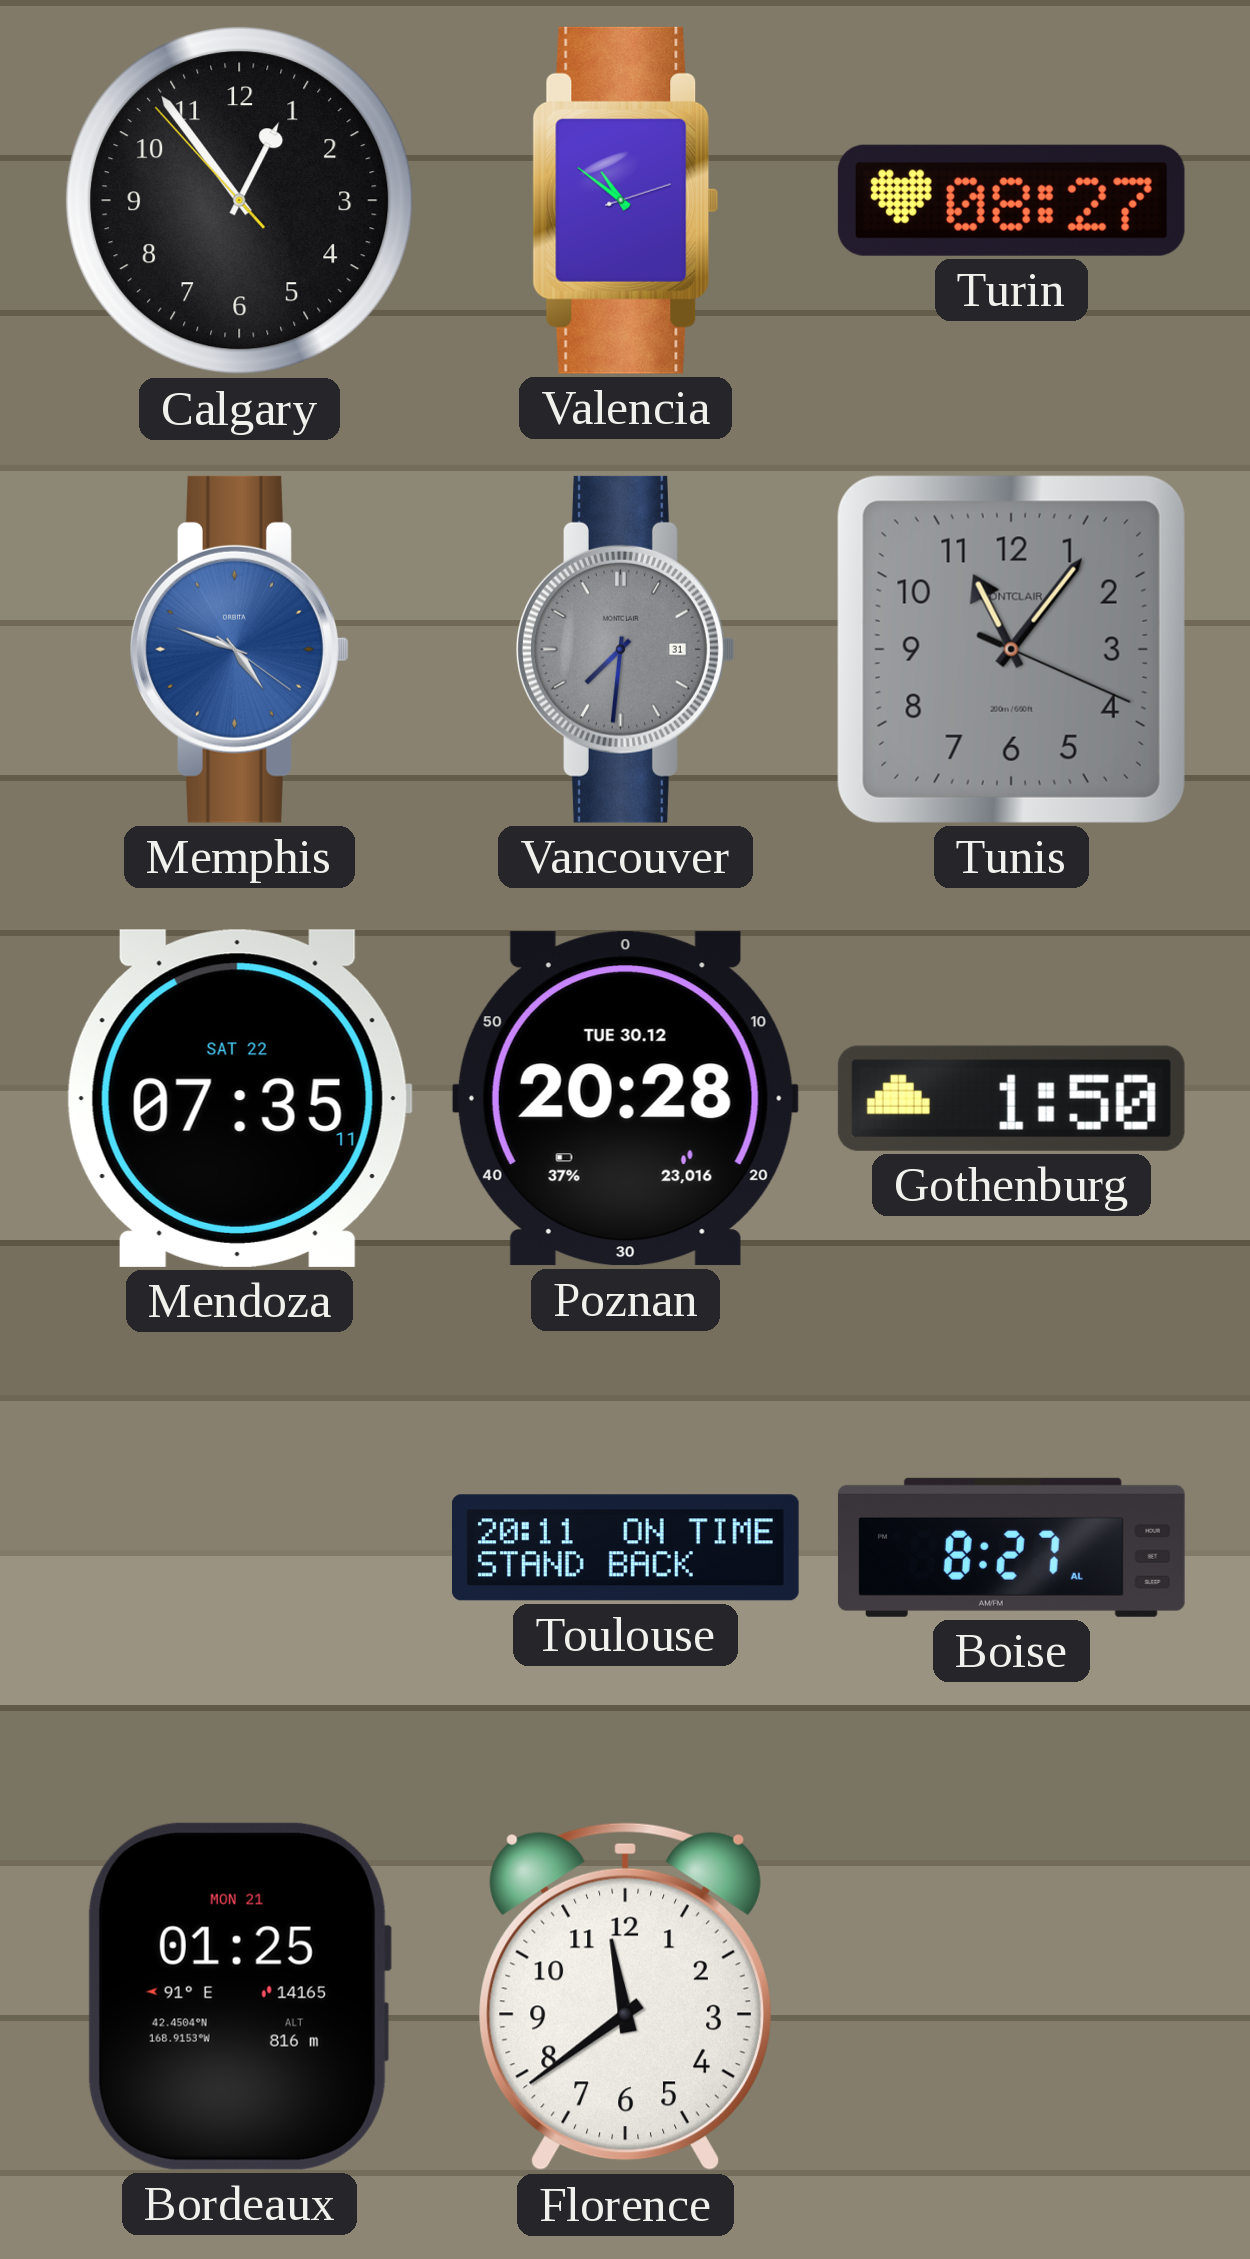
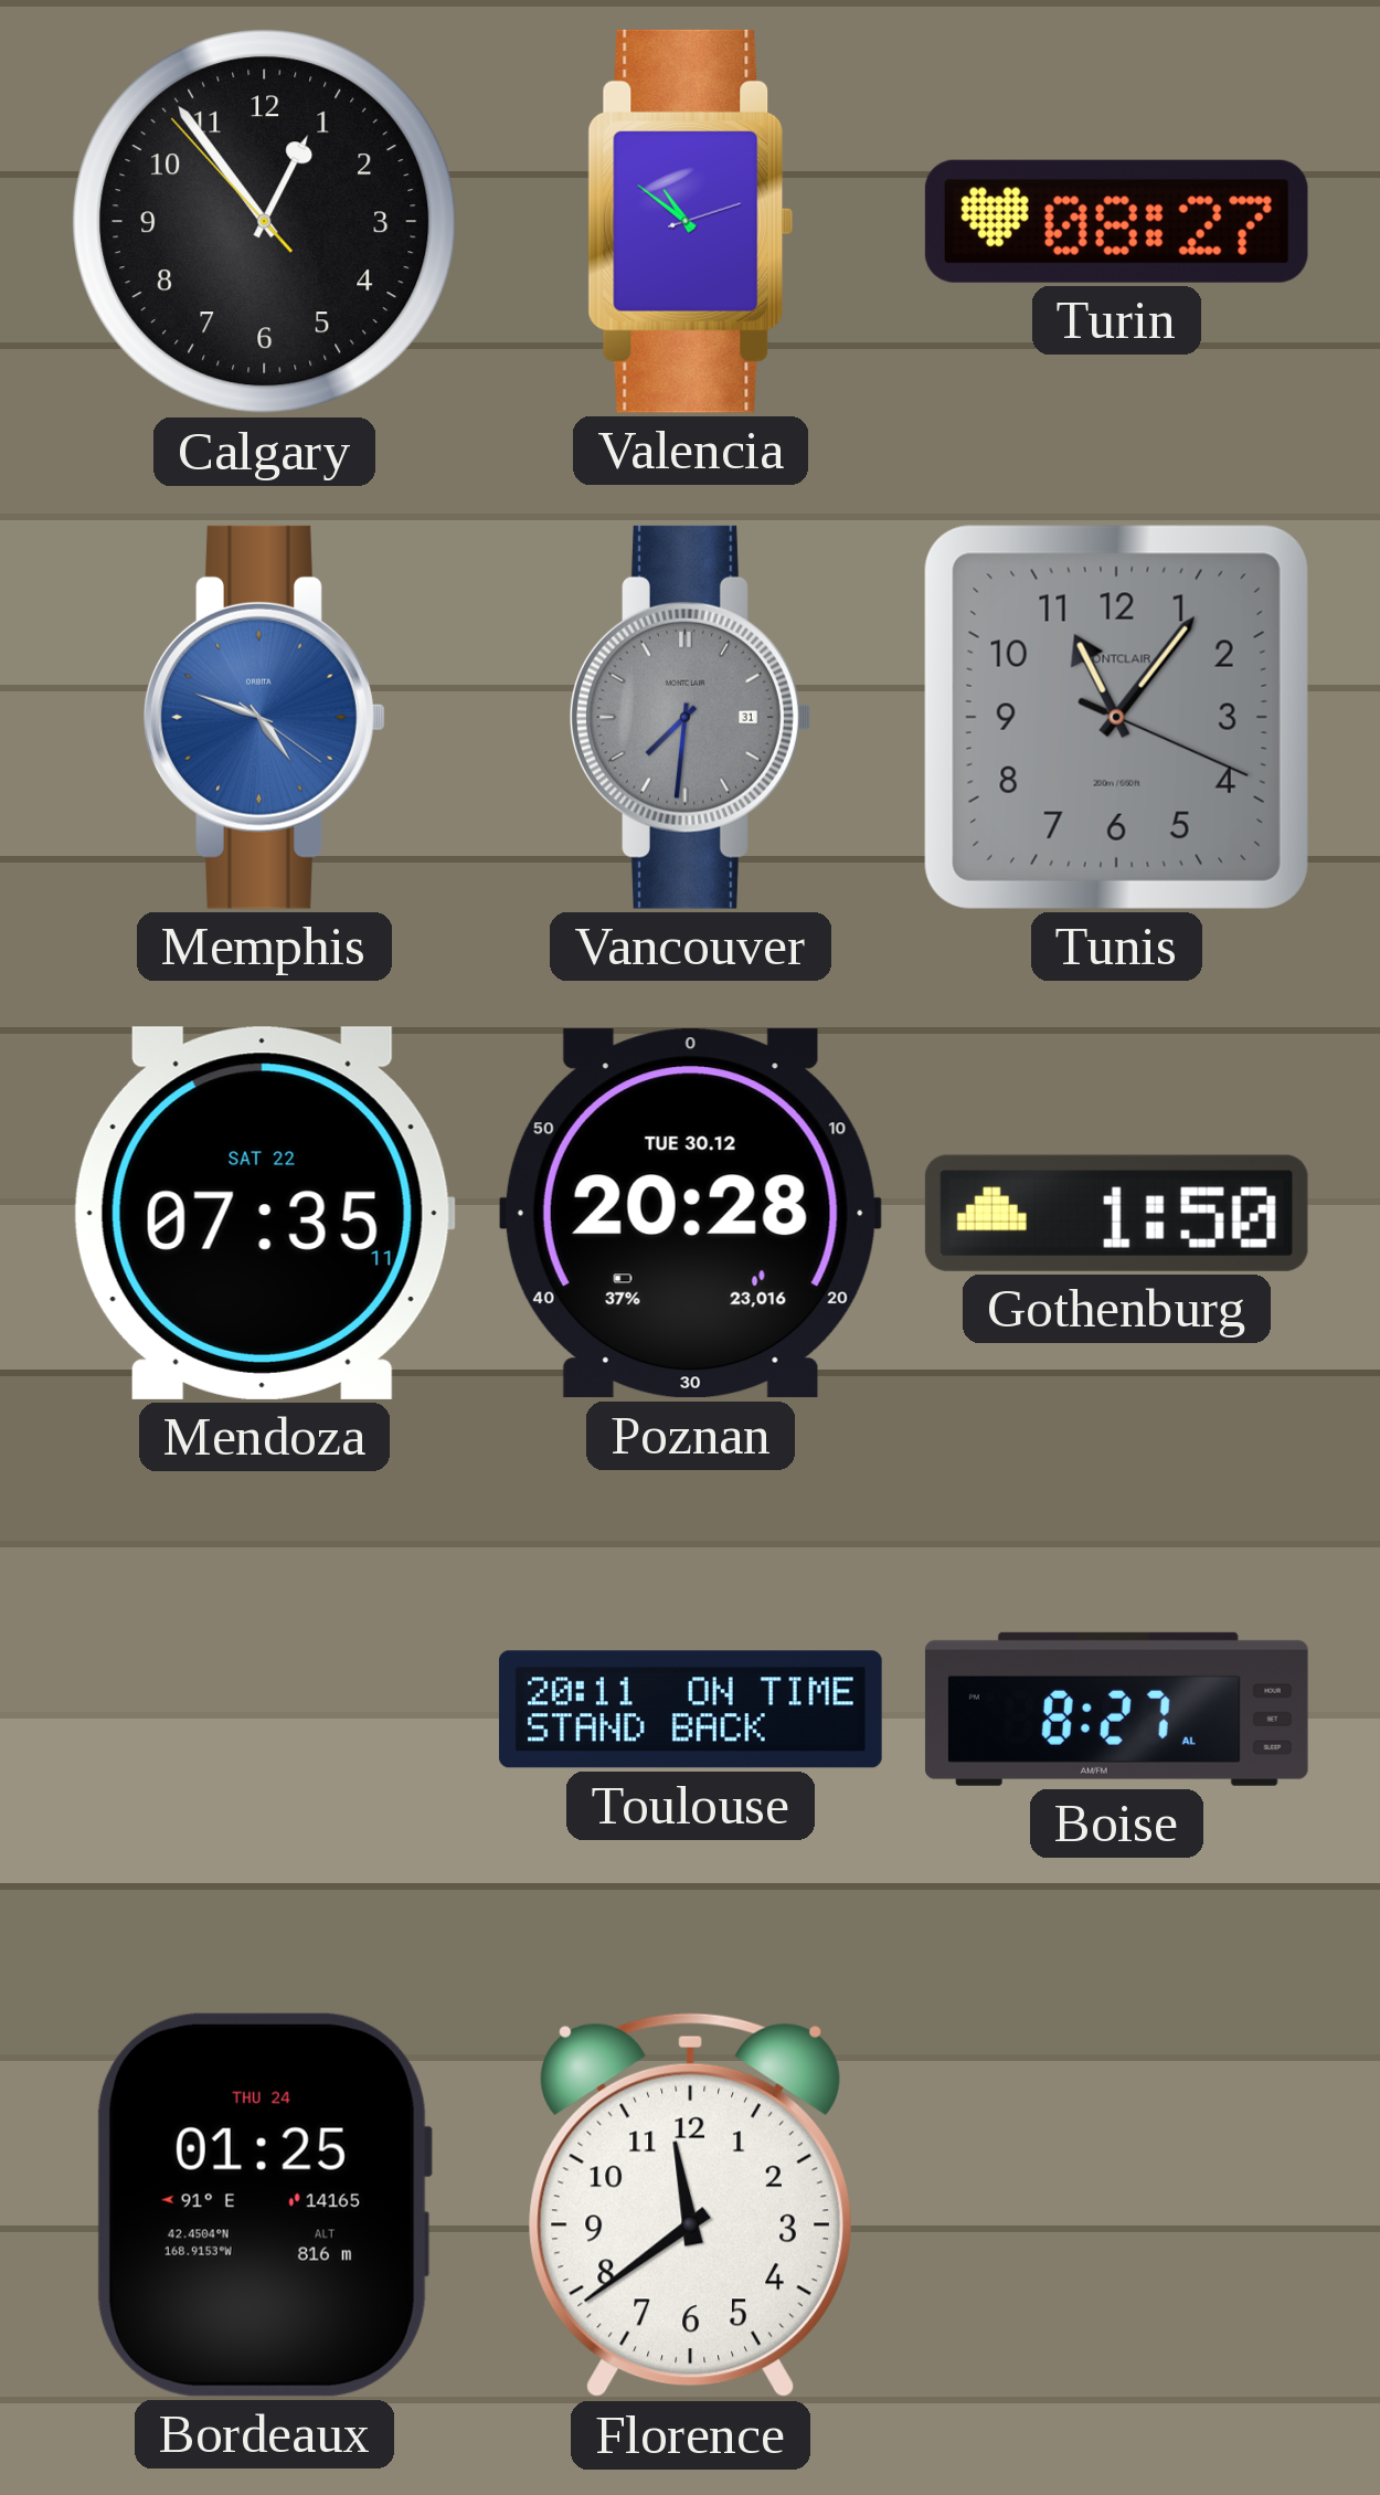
Bordeaux date: MON 21 -> THU 24
